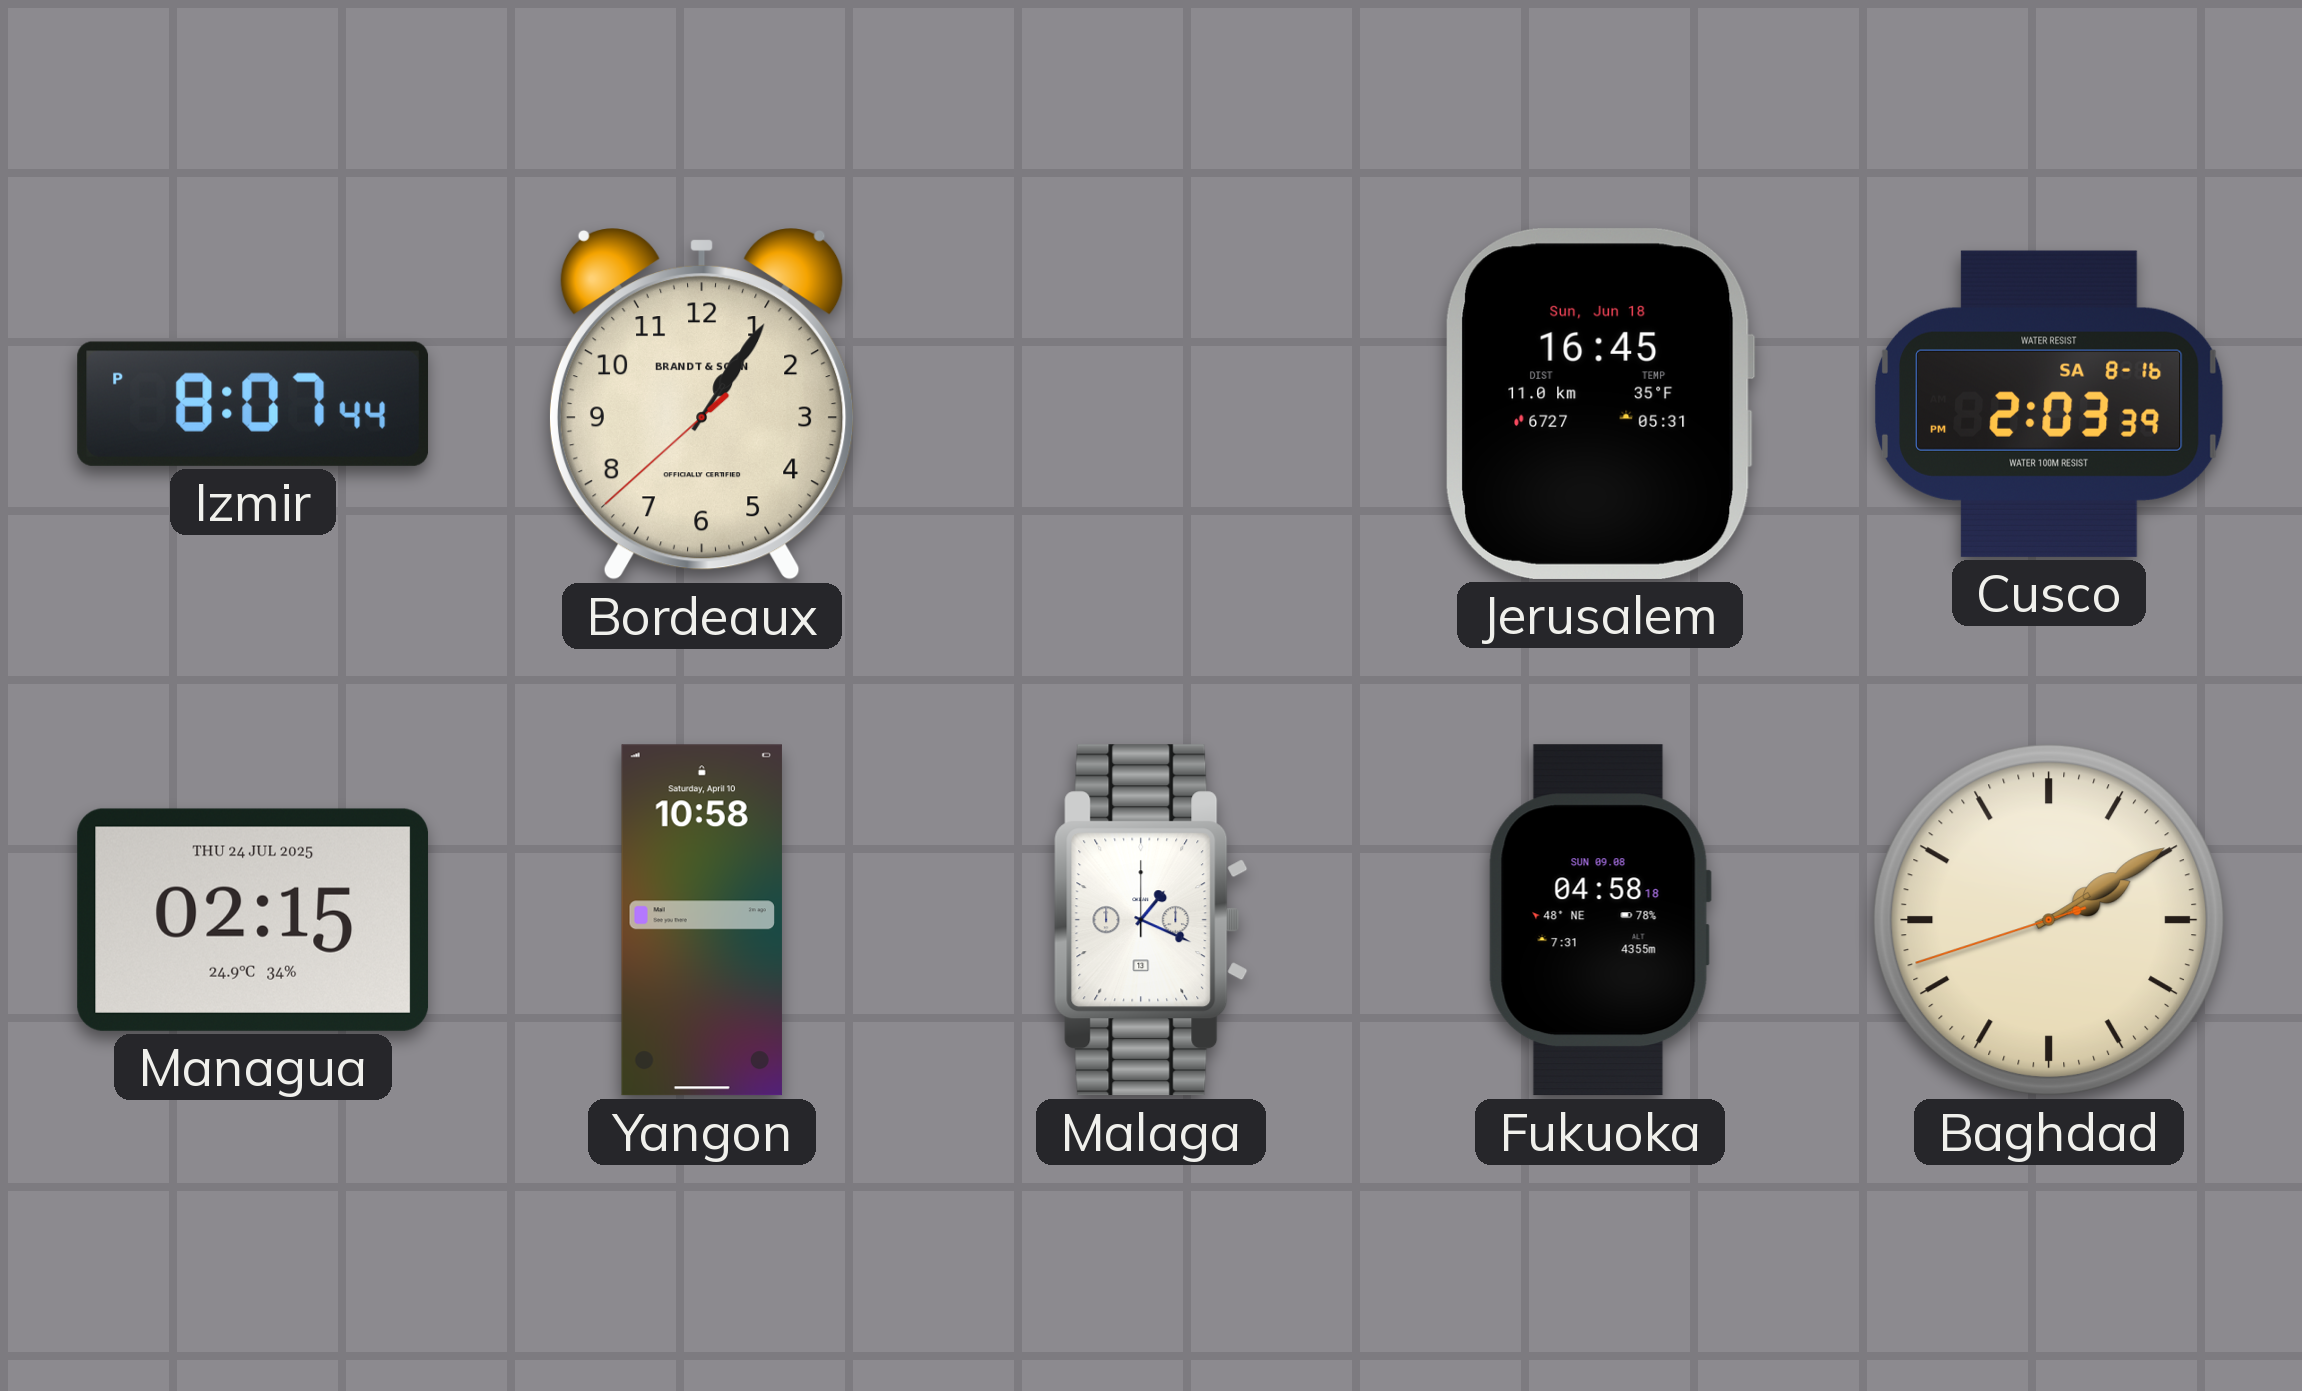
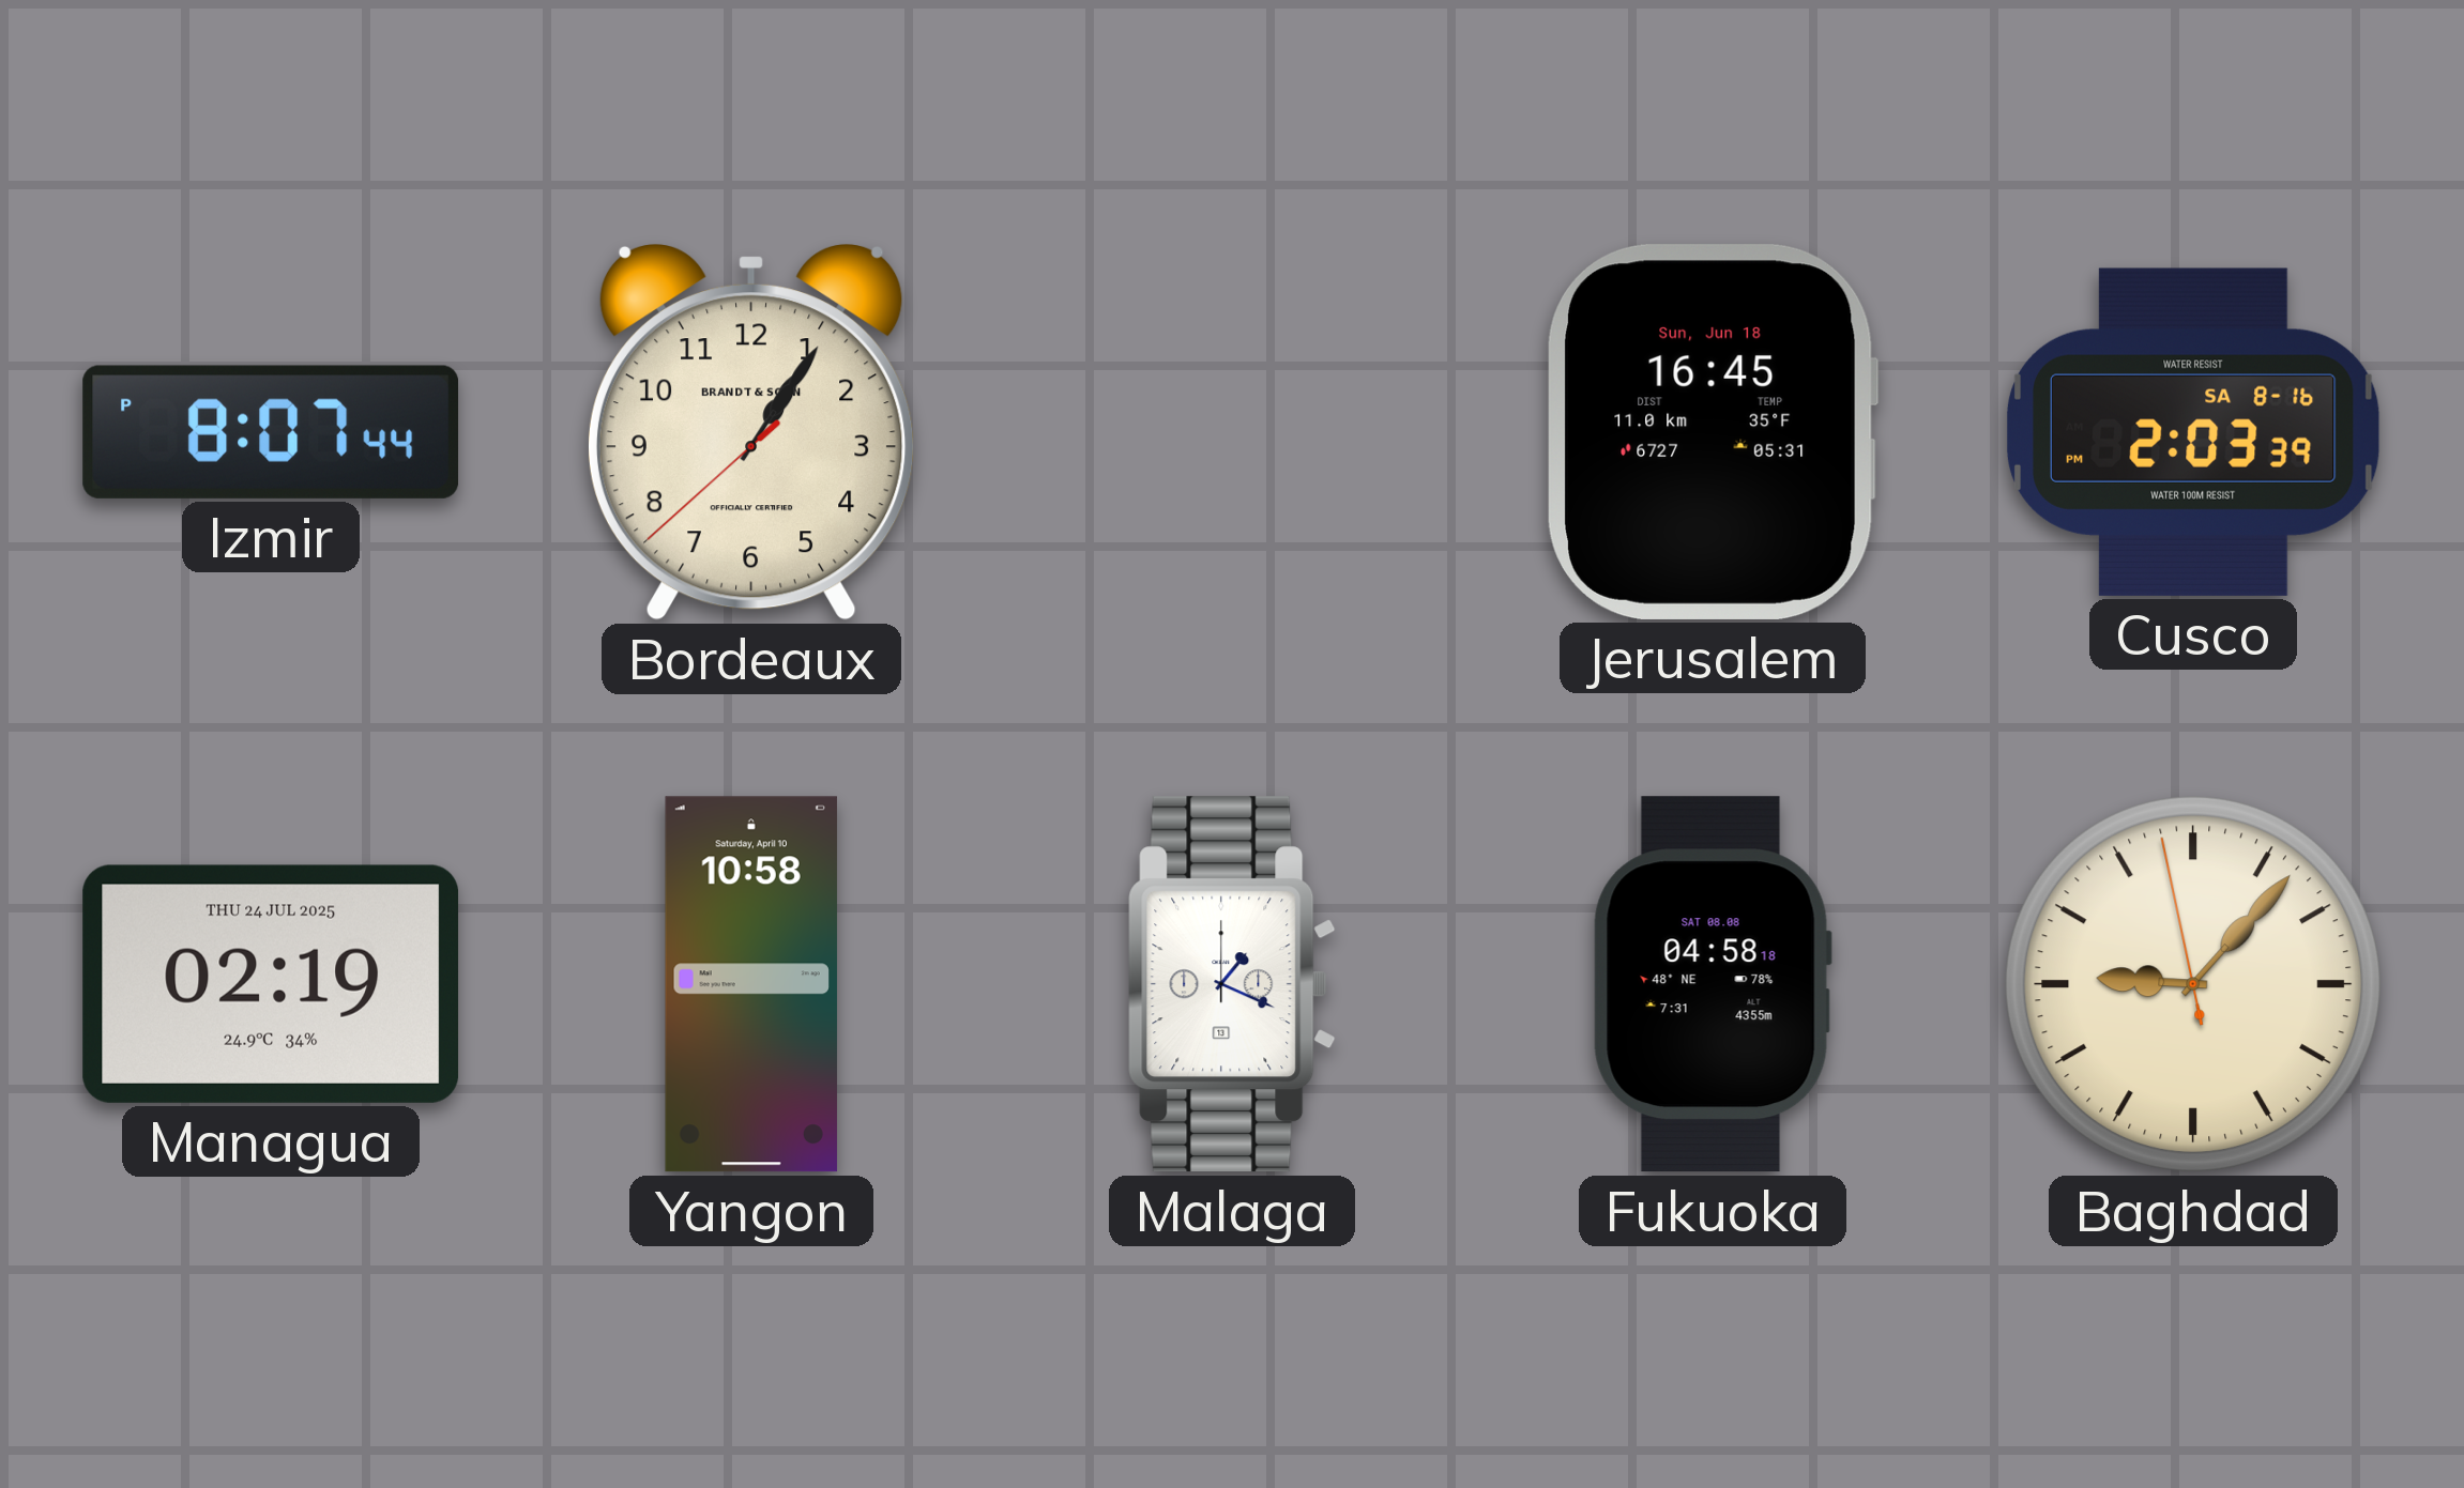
Managua: 02:15 -> 02:19
Fukuoka date: SUN 09.08 -> SAT 08.08
Baghdad: 2:09 -> 9:06
